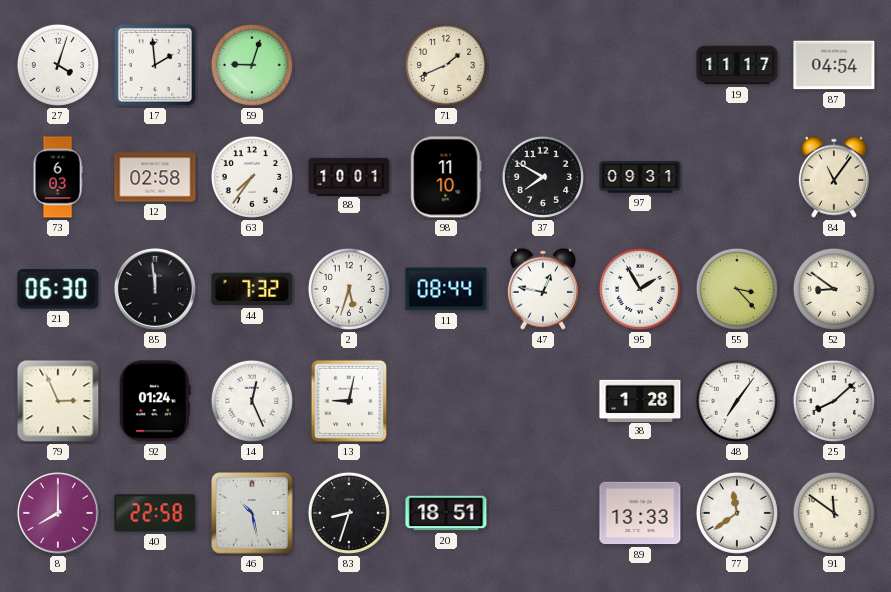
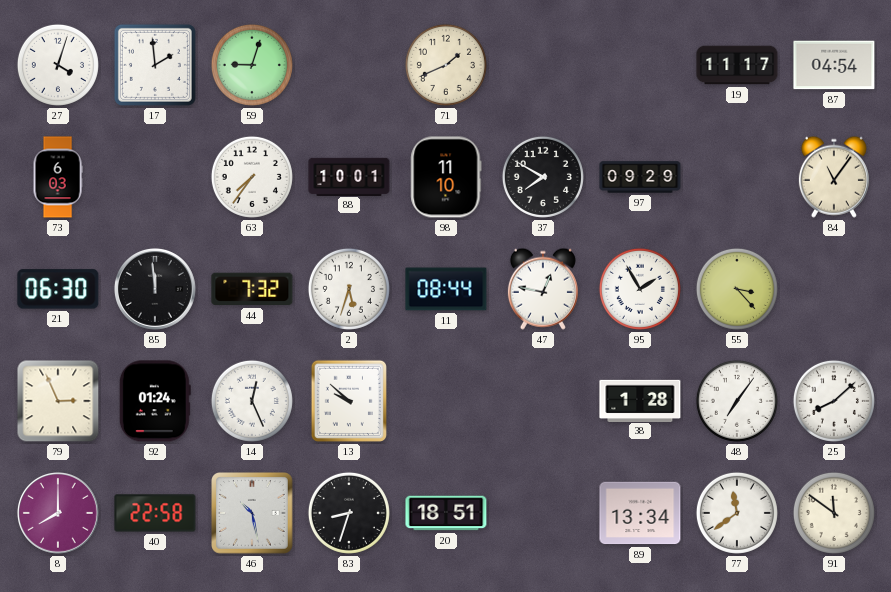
12: 02:58 -> none
97: 09:31 -> 09:29
52: 8:51 -> none
13: 9:02 -> 9:52
89: 13:33 -> 13:34
